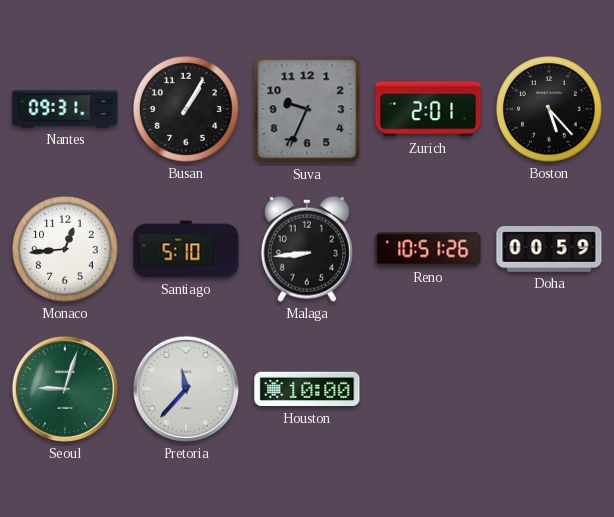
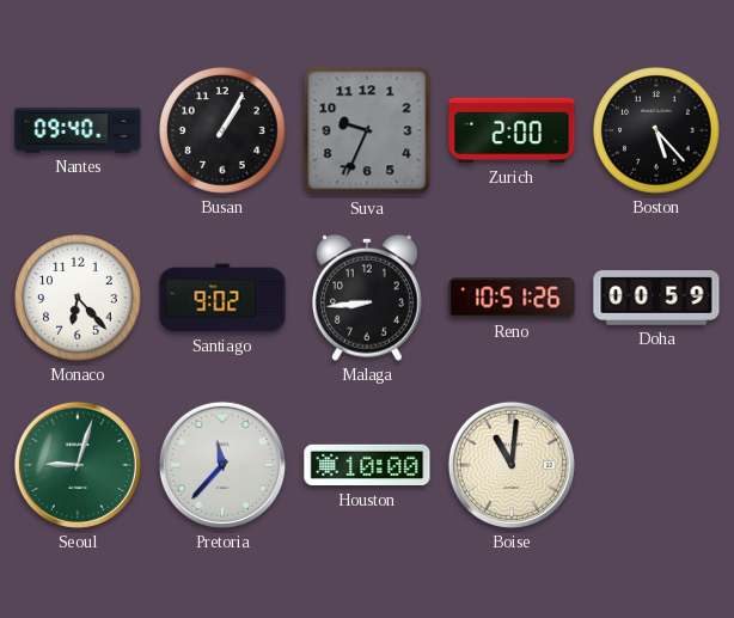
Nantes: 09:31 -> 09:40
Zurich: 2:01 -> 2:00
Monaco: 12:44 -> 6:23
Santiago: 5:10 -> 9:02
Boise: none -> 11:01
